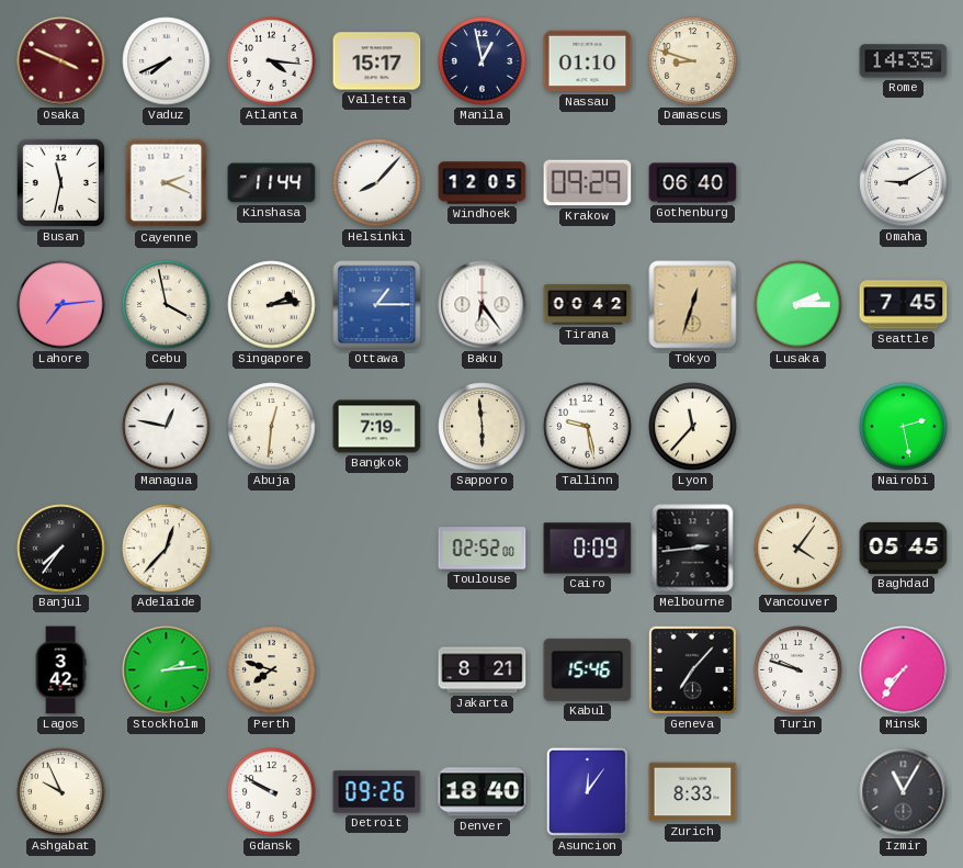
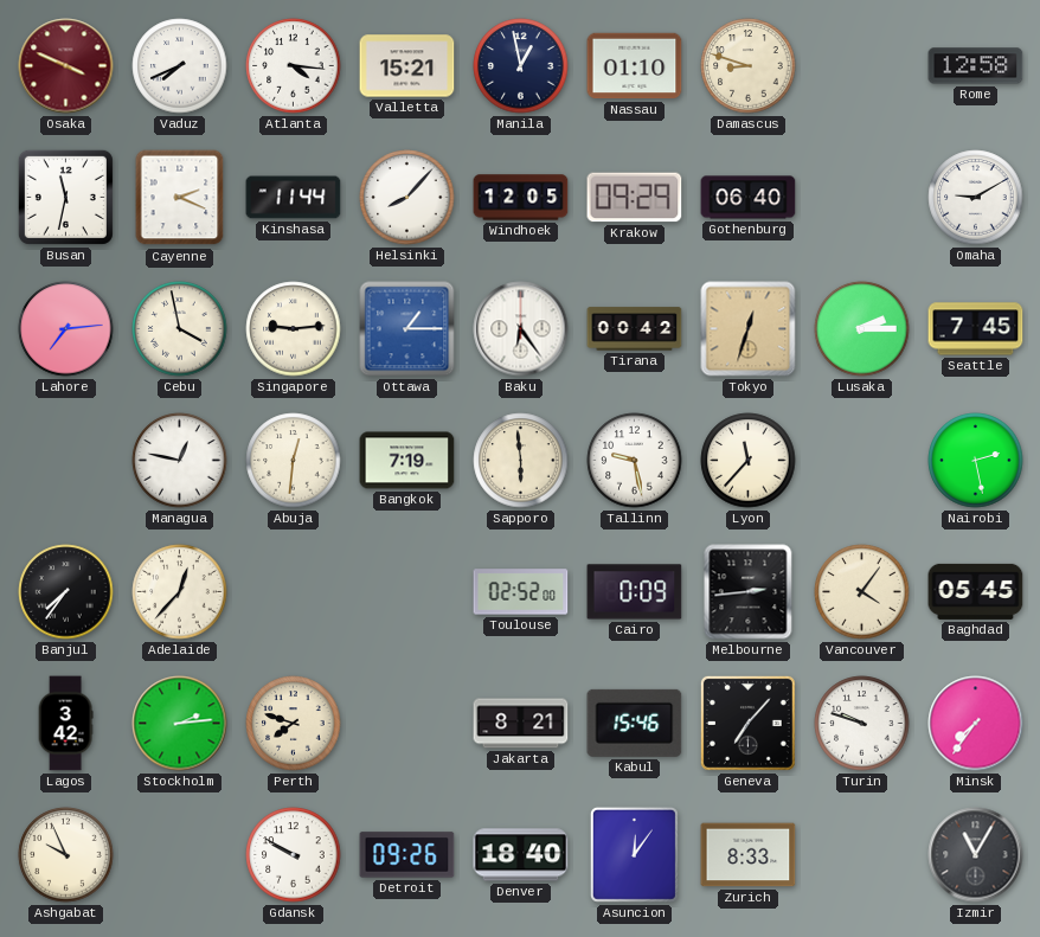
Valletta: 15:17 -> 15:21
Rome: 14:35 -> 12:58
Singapore: 2:14 -> 9:14
